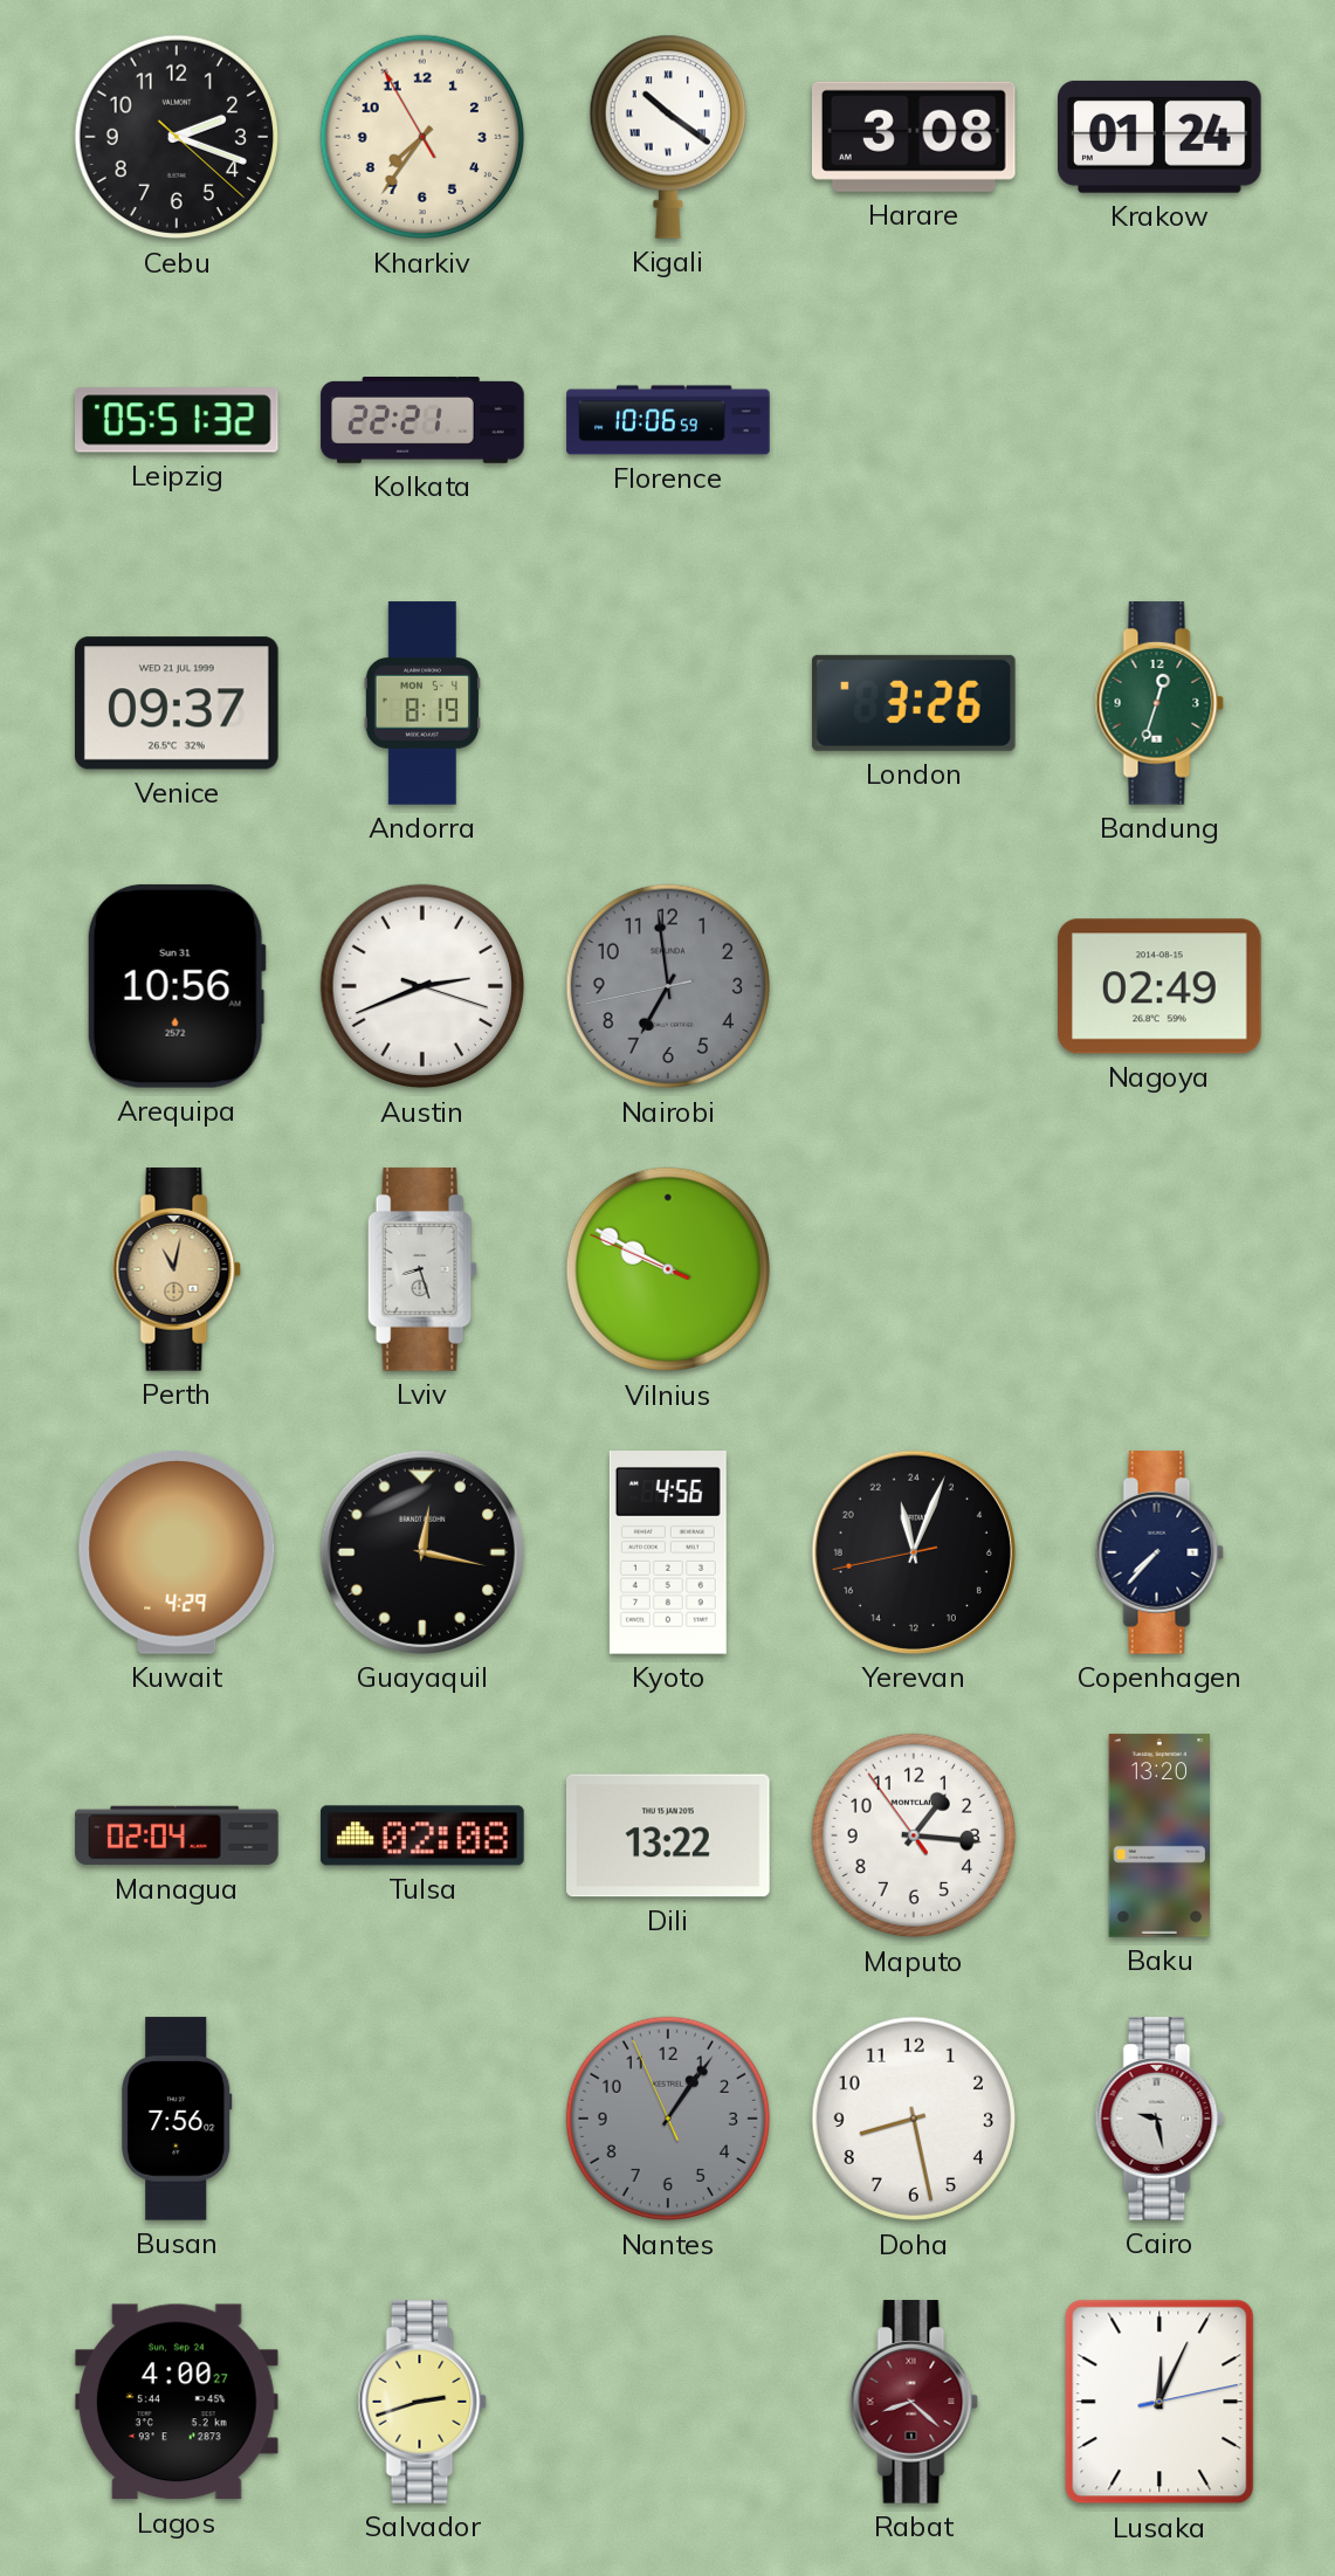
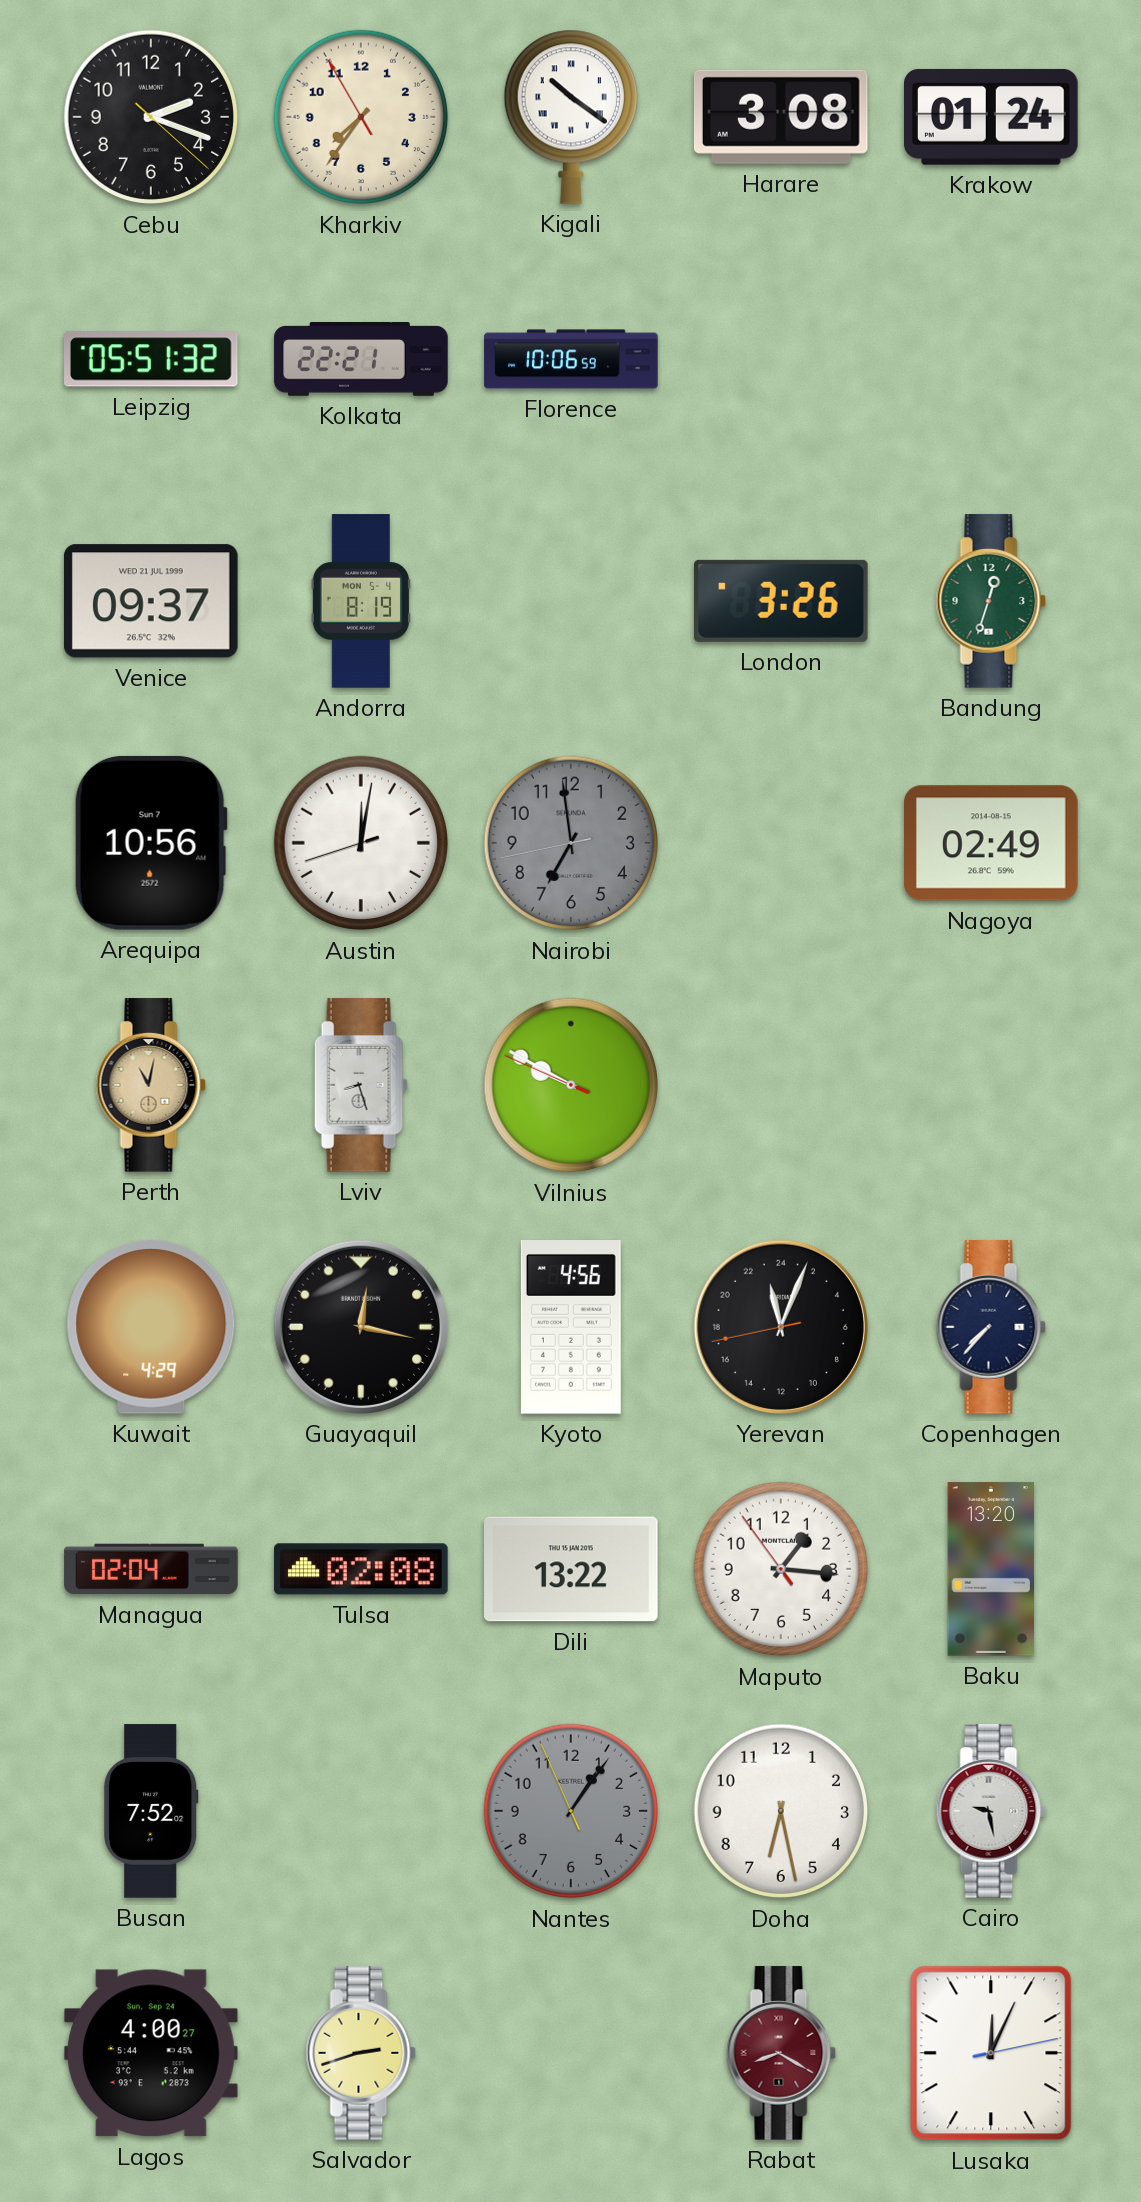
Arequipa date: Sun 31 -> Sun 7
Austin: 2:41 -> 12:01
Busan: 7:56 -> 7:52
Doha: 8:28 -> 6:28
Rabat: 8:22 -> 8:20
